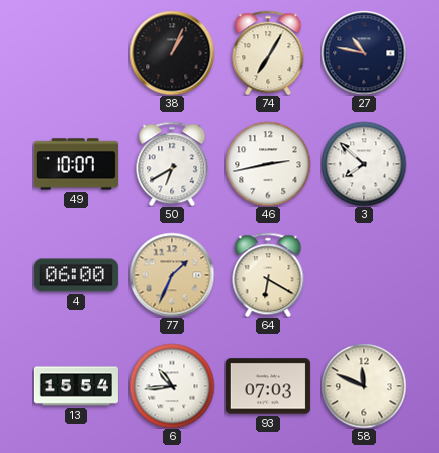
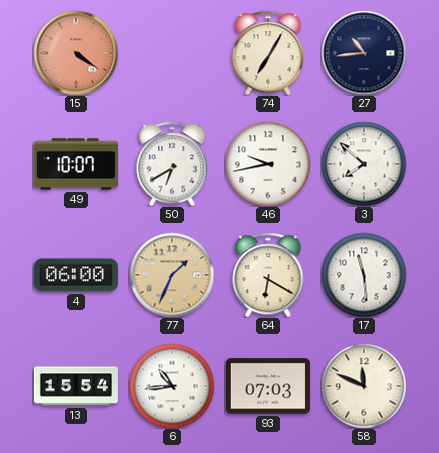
15: none -> 4:21
38: 1:04 -> none
27: 10:47 -> 10:44
46: 2:43 -> 9:43
17: none -> 11:29
